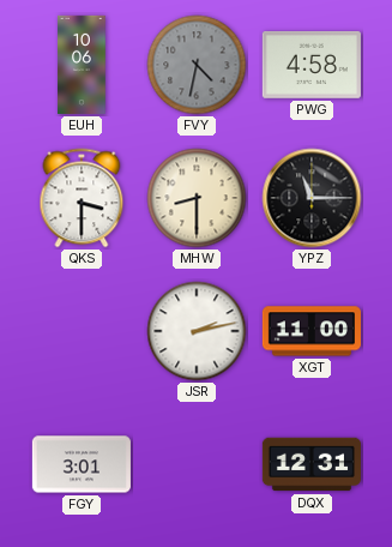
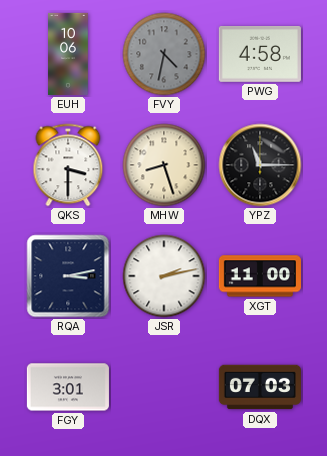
MHW: 8:30 -> 8:27
RQA: none -> 3:13
DQX: 12:31 -> 07:03
